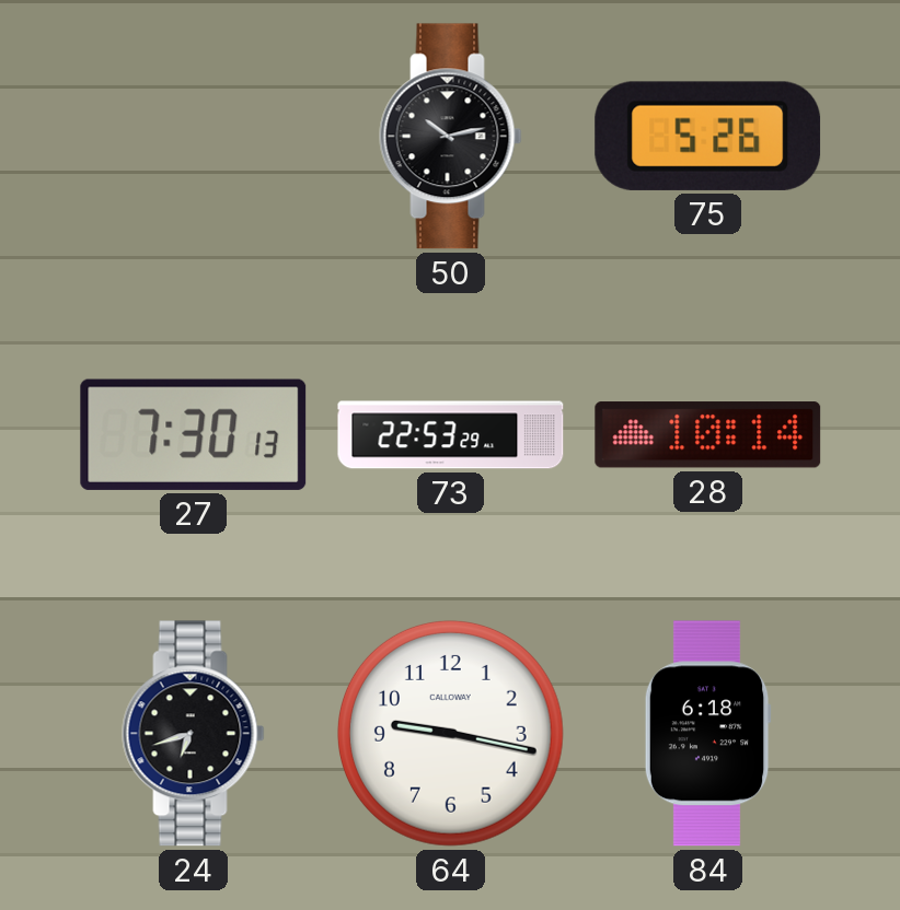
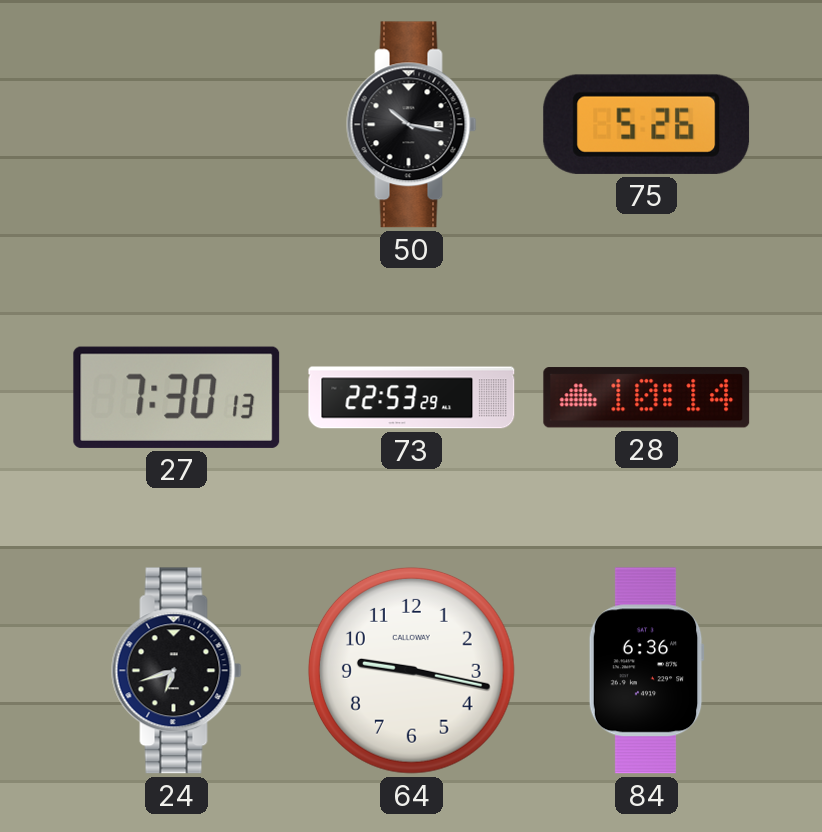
50: 10:13 -> 10:17
84: 6:18 -> 6:36
